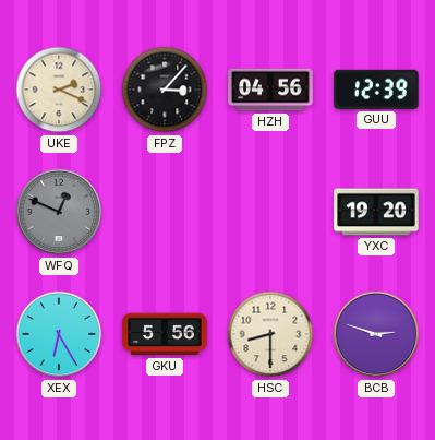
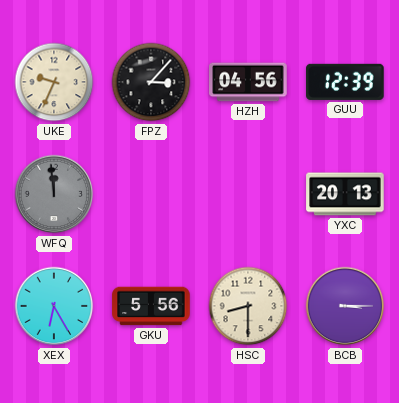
UKE: 2:19 -> 9:34
WFQ: 12:49 -> 11:59
YXC: 19:20 -> 20:13
BCB: 2:48 -> 3:15
